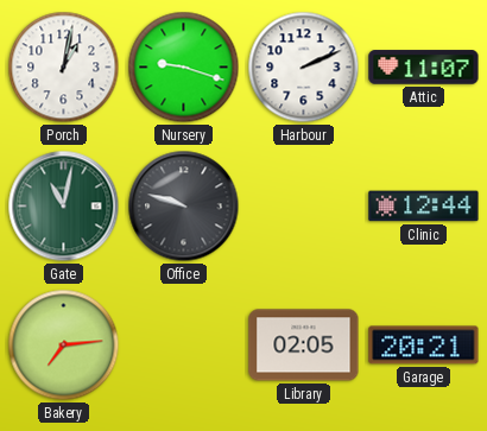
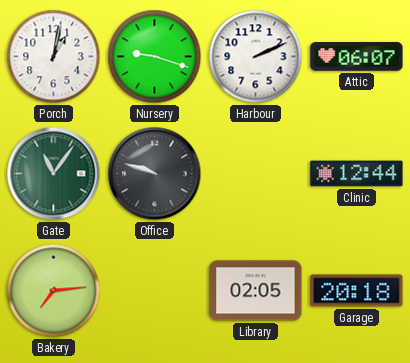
Attic: 11:07 -> 06:07
Gate: 11:02 -> 11:06
Garage: 20:21 -> 20:18
